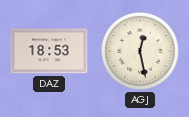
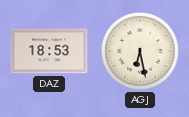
AGJ: 12:28 -> 6:28
